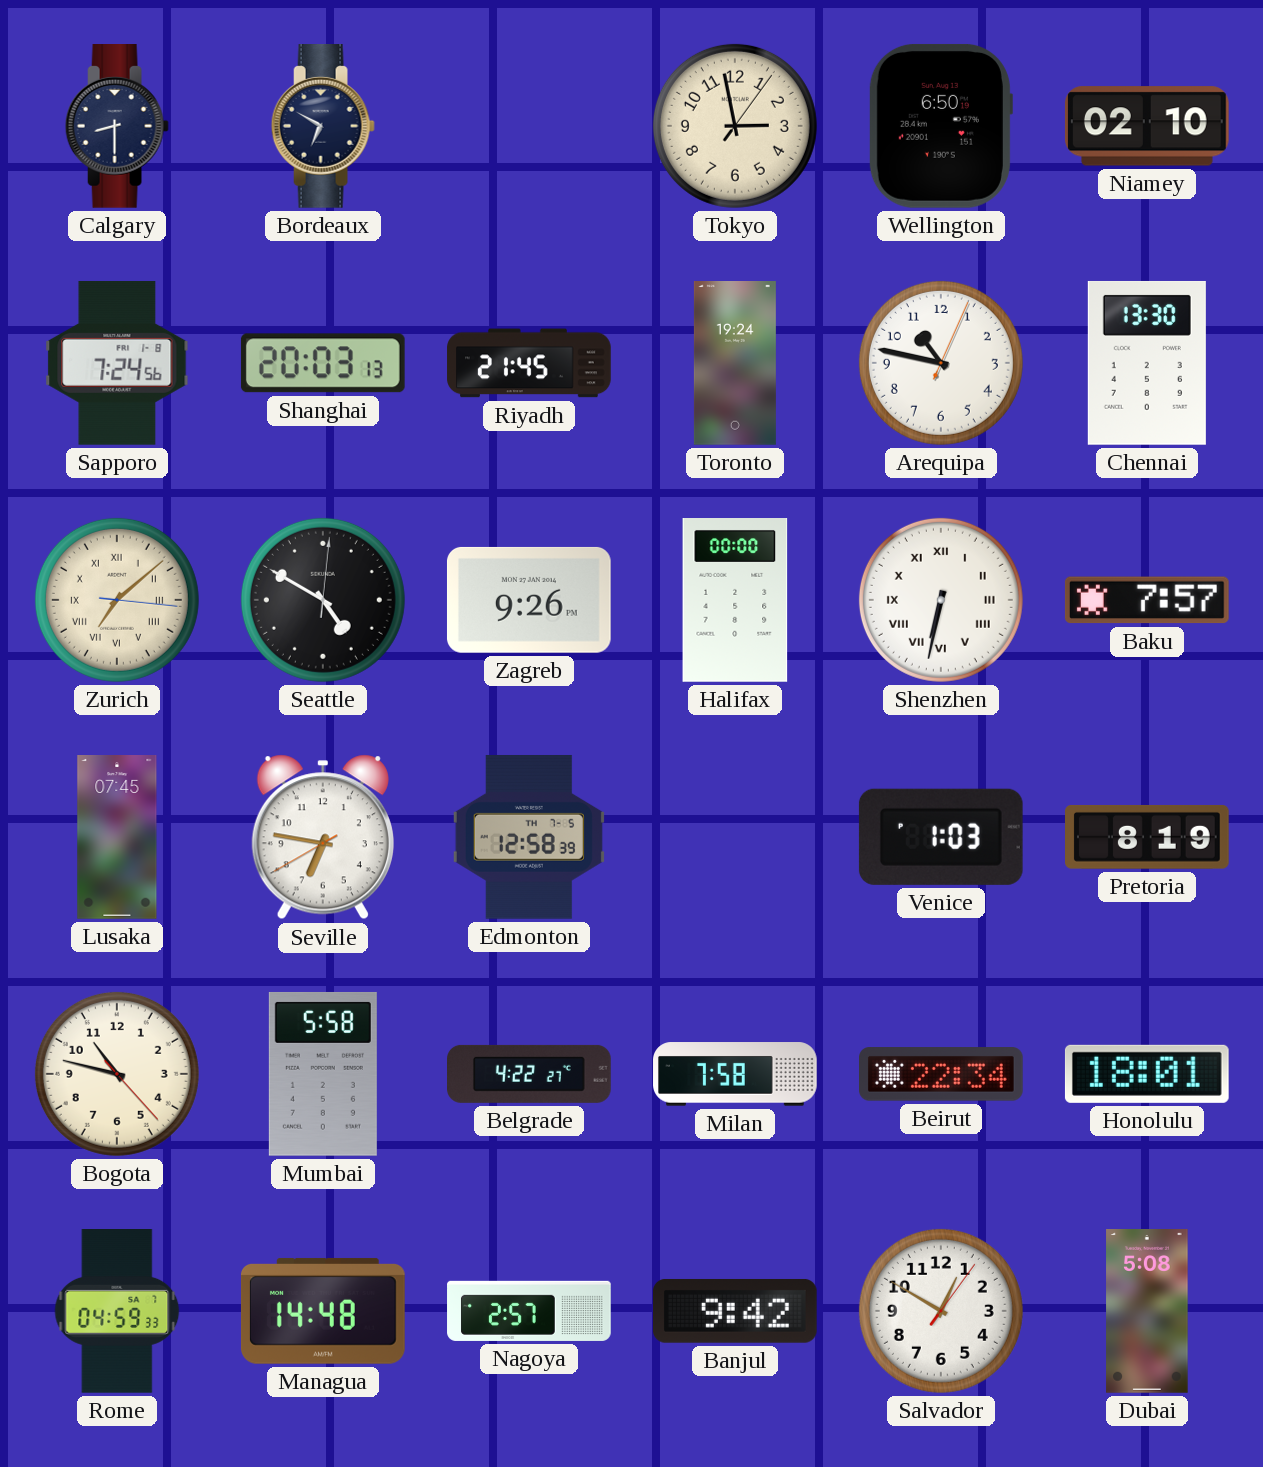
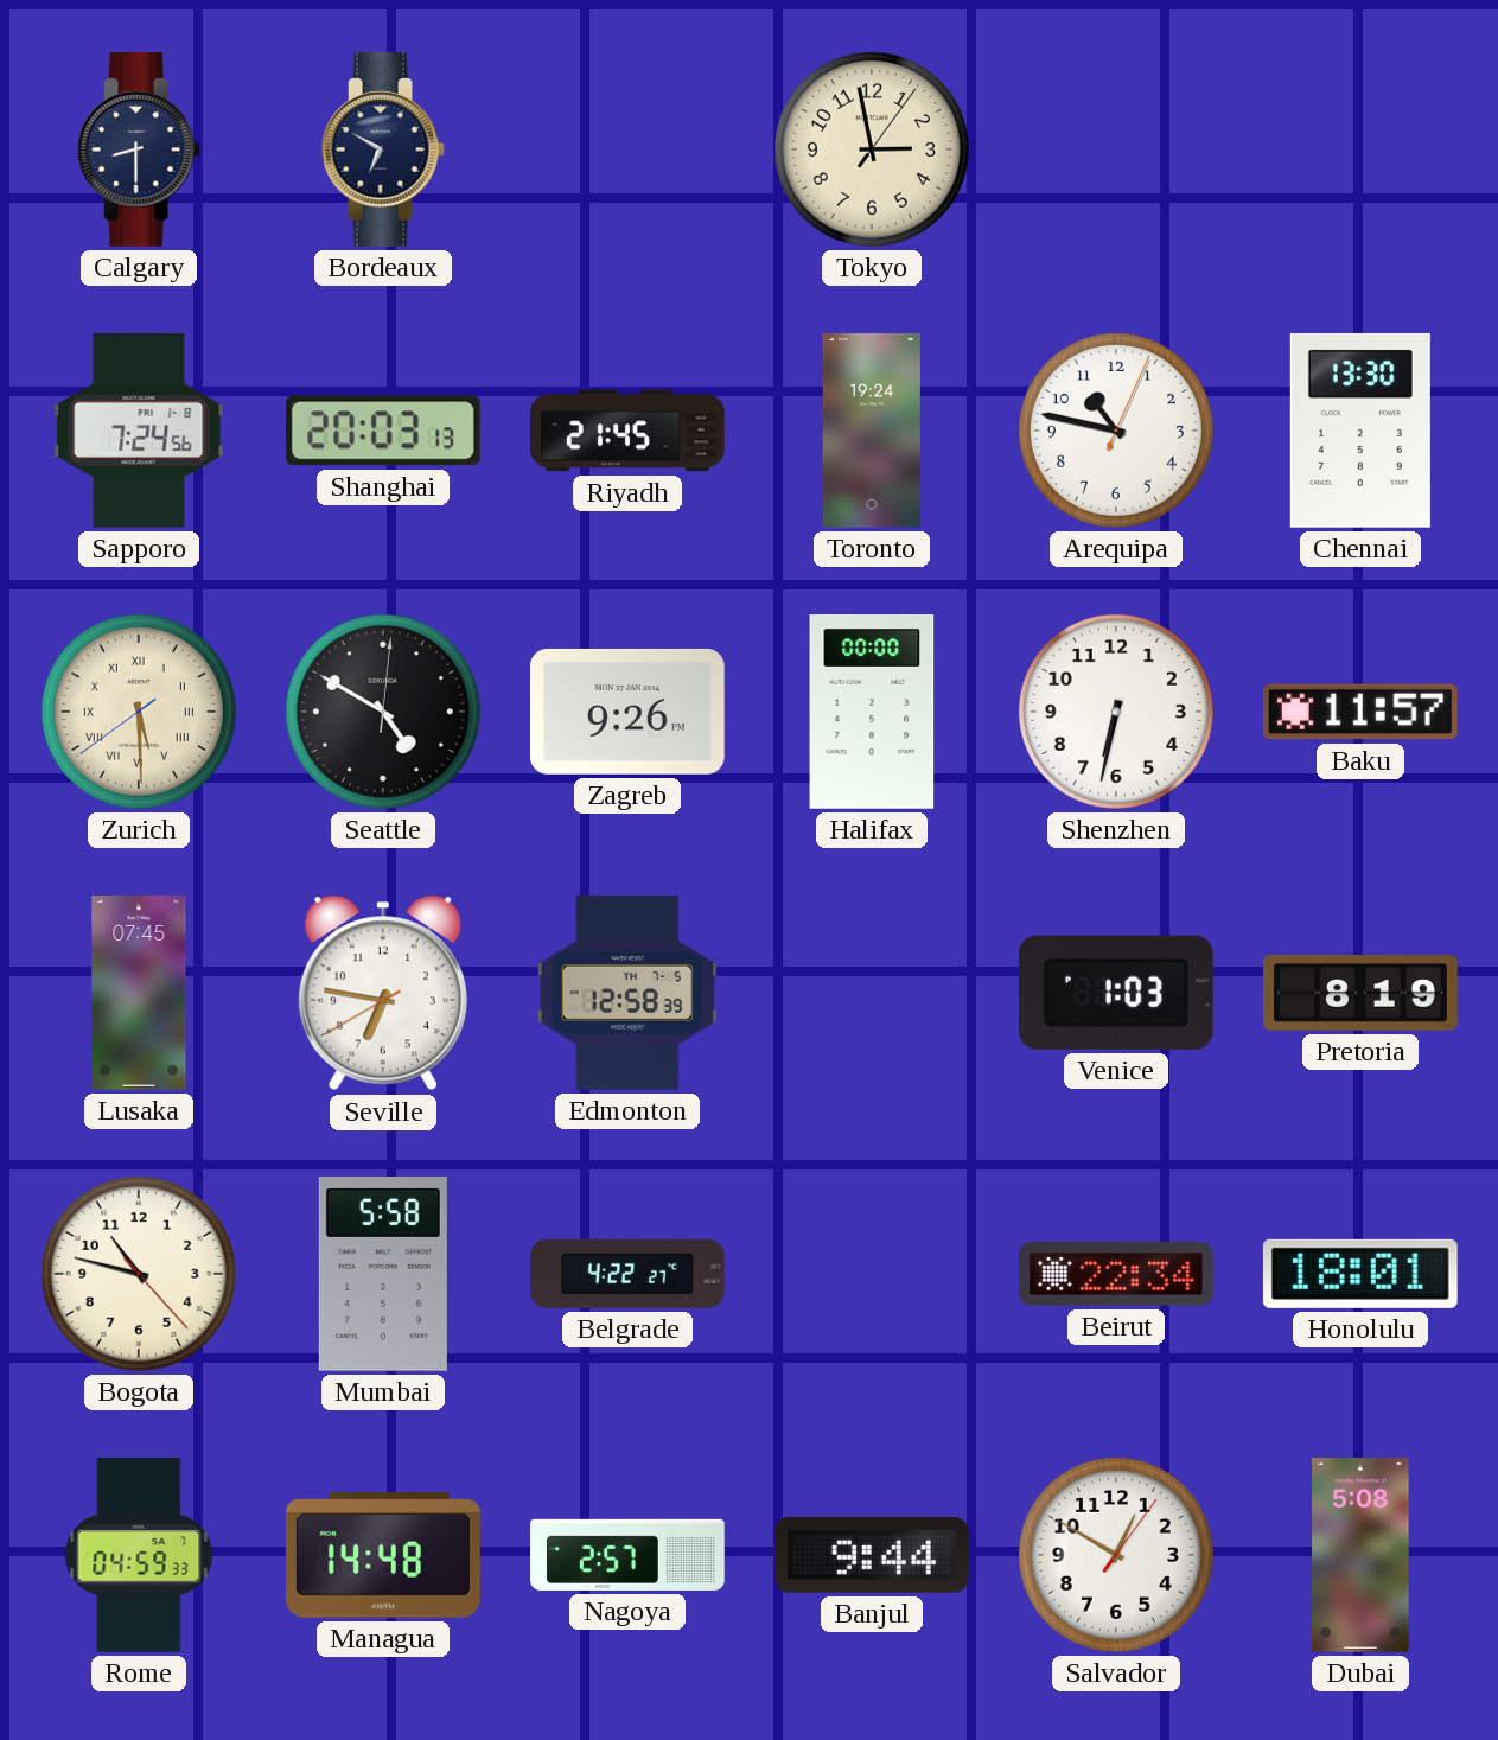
Wellington: 6:50 -> none
Niamey: 02:10 -> none
Zurich: 7:08 -> 5:29
Shenzhen numerals: Roman -> Arabic
Baku: 7:57 -> 11:57
Milan: 7:58 -> none
Banjul: 9:42 -> 9:44
